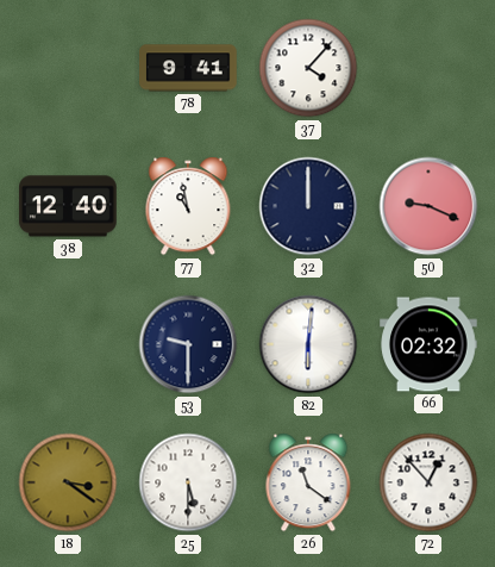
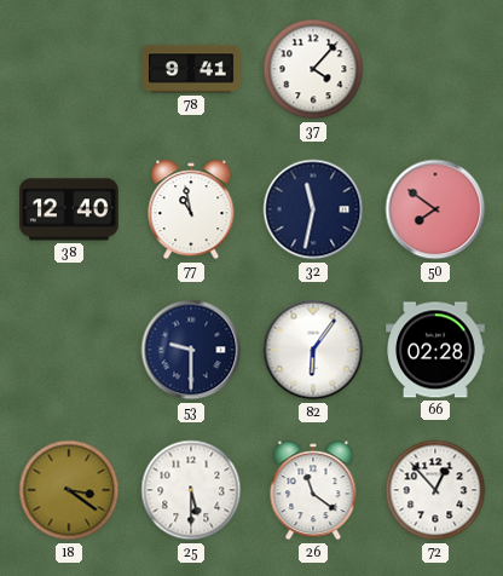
32: 12:00 -> 11:32
50: 9:19 -> 7:51
82: 6:01 -> 6:06
66: 02:32 -> 02:28
